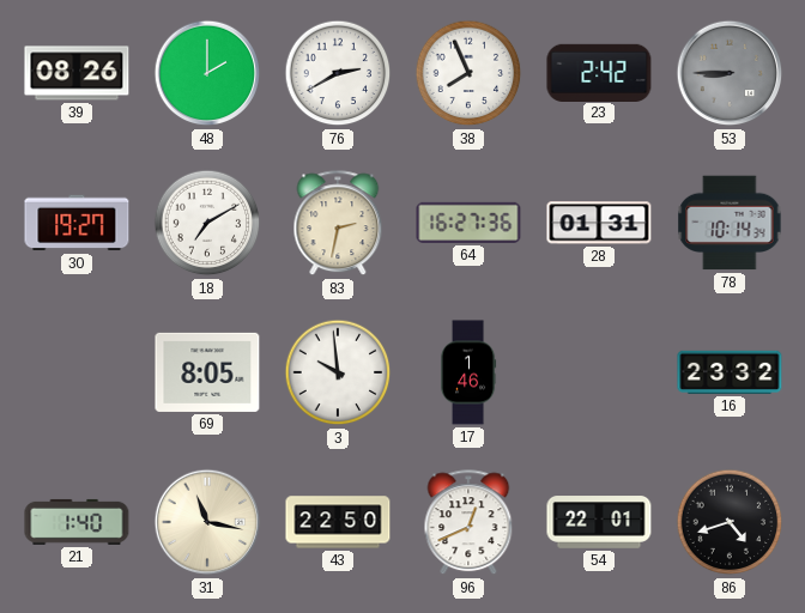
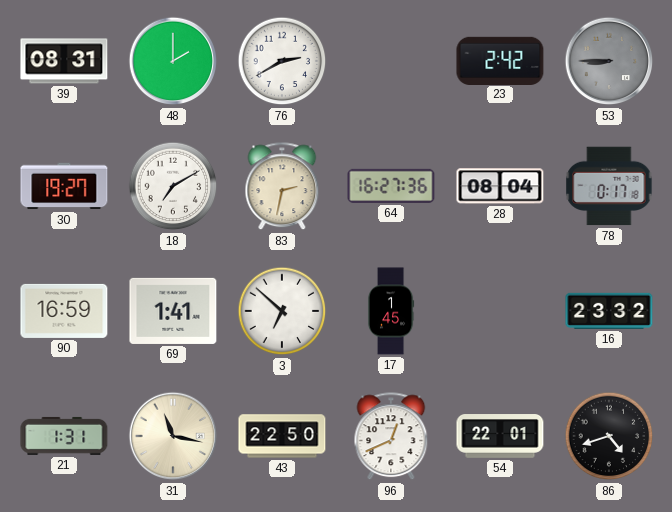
39: 08:26 -> 08:31
38: 7:56 -> none
28: 01:31 -> 08:04
78: 10:14 -> 0:17
90: none -> 16:59
69: 8:05 -> 1:41
3: 9:59 -> 6:52
17: 1:46 -> 1:45
21: 1:40 -> 1:31
